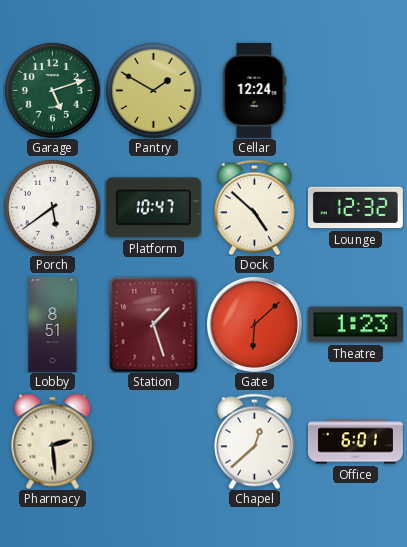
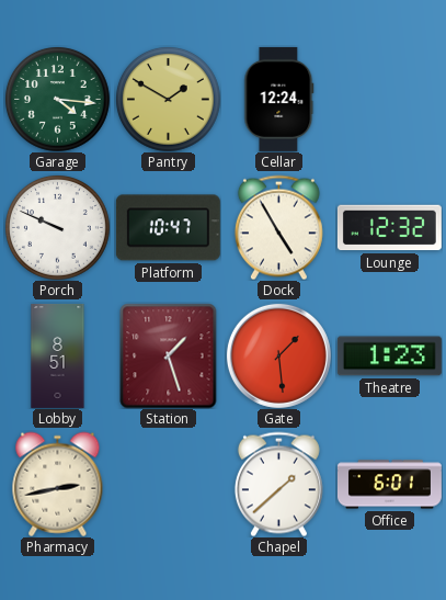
Garage: 5:12 -> 4:16
Porch: 5:39 -> 9:49
Dock: 4:52 -> 4:55
Gate: 6:08 -> 1:29
Pharmacy: 2:29 -> 2:43
Chapel: 12:38 -> 1:38
